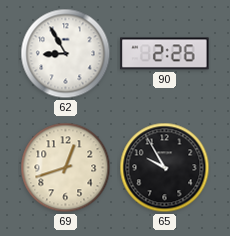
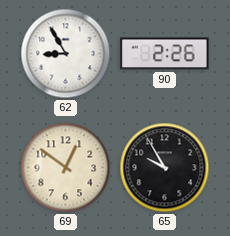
69: 12:42 -> 12:51
